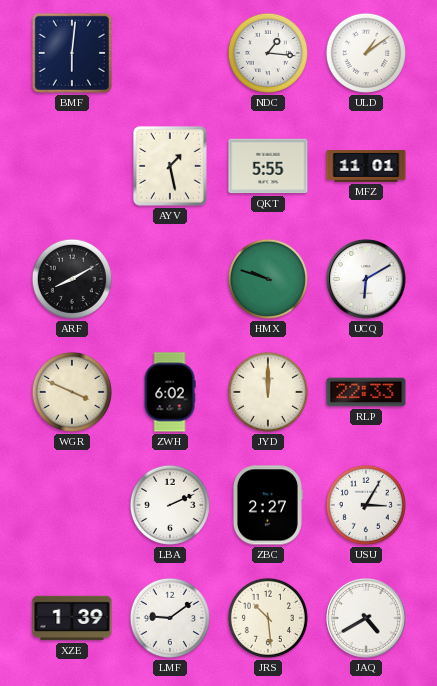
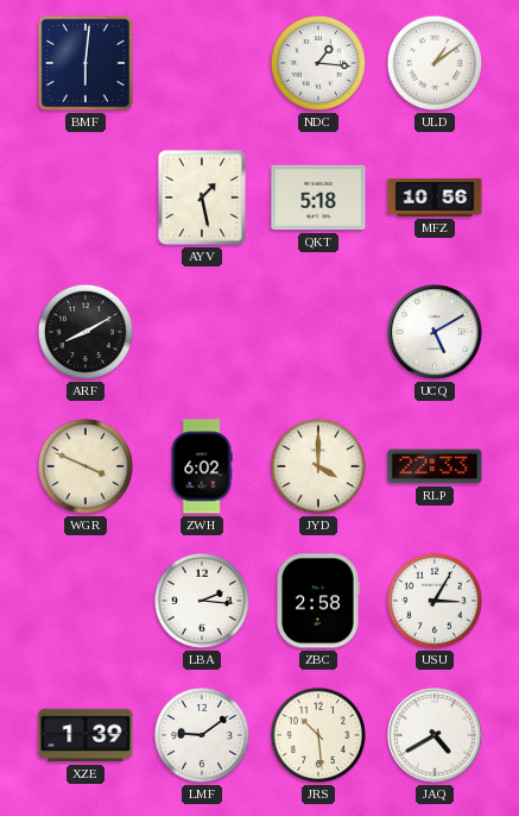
QKT: 5:55 -> 5:18
MFZ: 11:01 -> 10:56
HMX: 9:48 -> none
UCQ: 6:10 -> 5:10
JYD: 12:00 -> 4:00
LBA: 2:11 -> 2:16
ZBC: 2:27 -> 2:58
